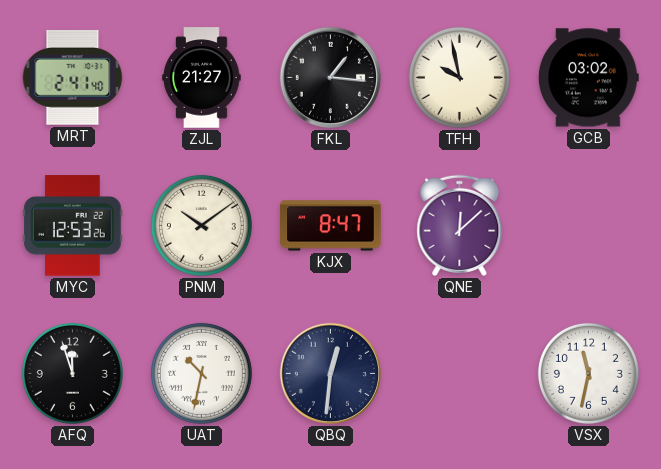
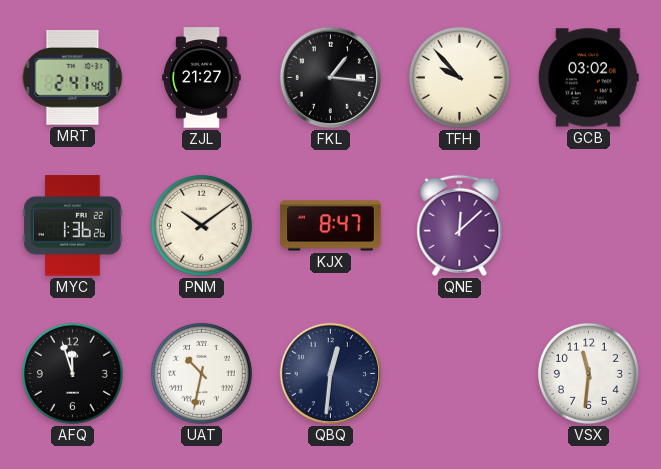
TFH: 9:58 -> 9:53
MYC: 12:53 -> 1:36
VSX: 11:32 -> 11:31
